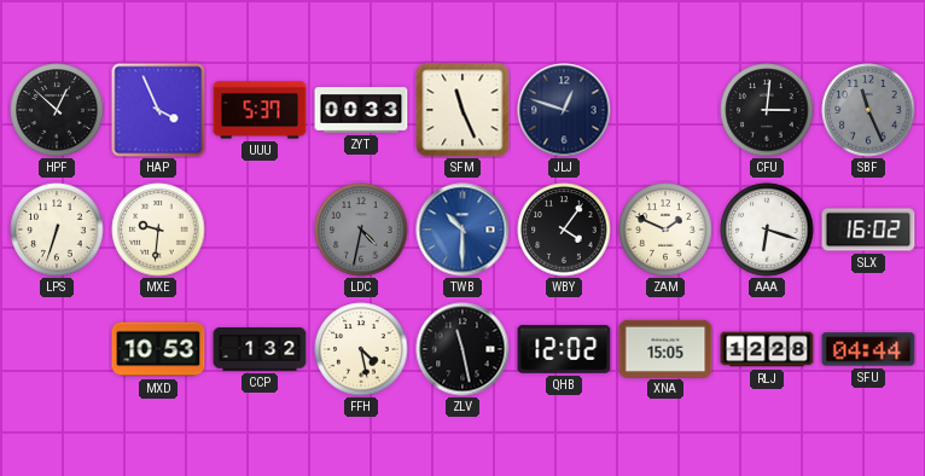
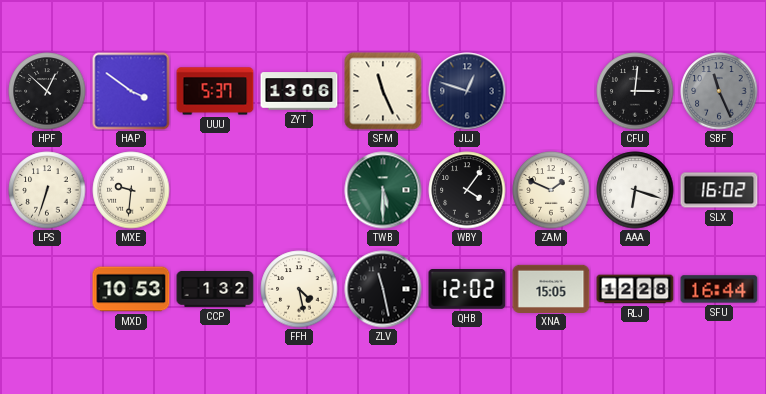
HAP: 3:56 -> 3:51
ZYT: 00:33 -> 13:06
LDC: 4:32 -> none
TWB: 10:30 -> 5:30
TWB dial: blue -> green
SFU: 04:44 -> 16:44
